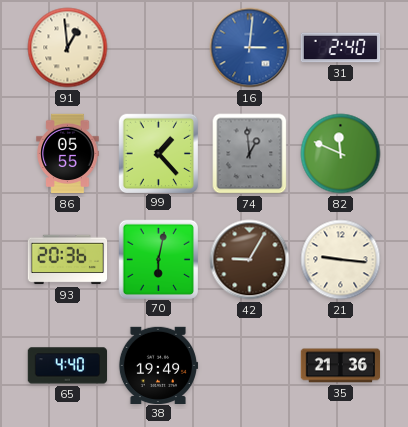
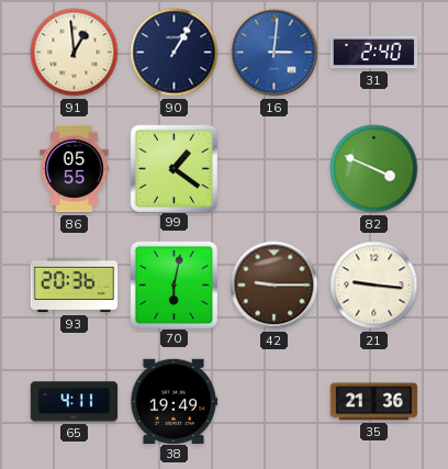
90: none -> 1:05
99: 1:23 -> 1:21
74: 12:59 -> none
82: 11:49 -> 3:49
42: 9:05 -> 9:15
65: 4:40 -> 4:11
